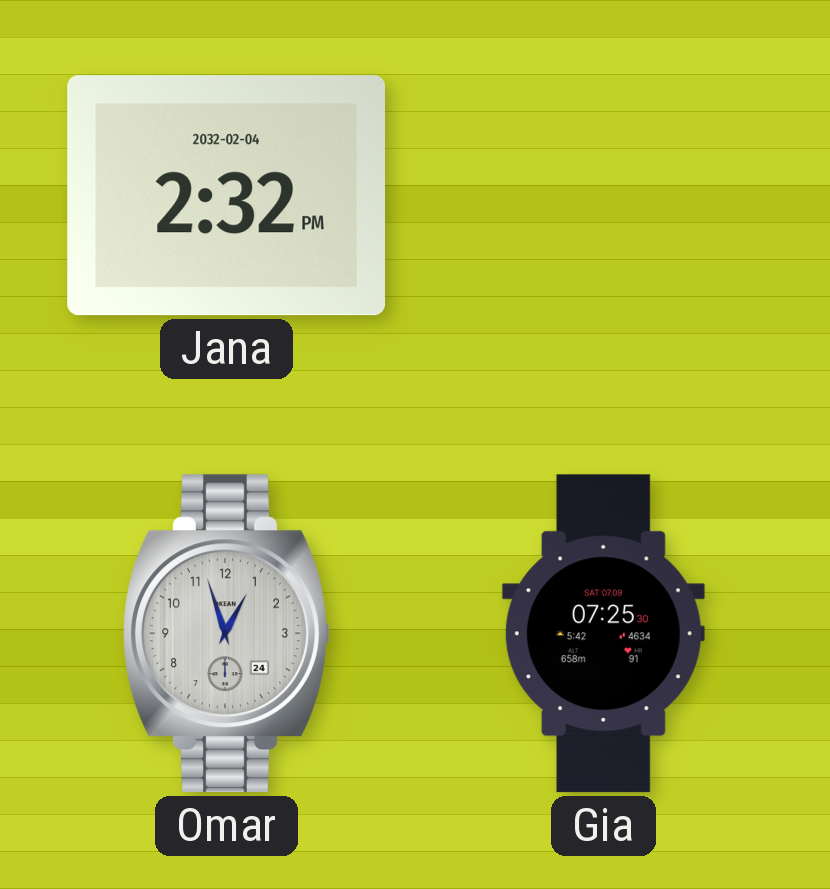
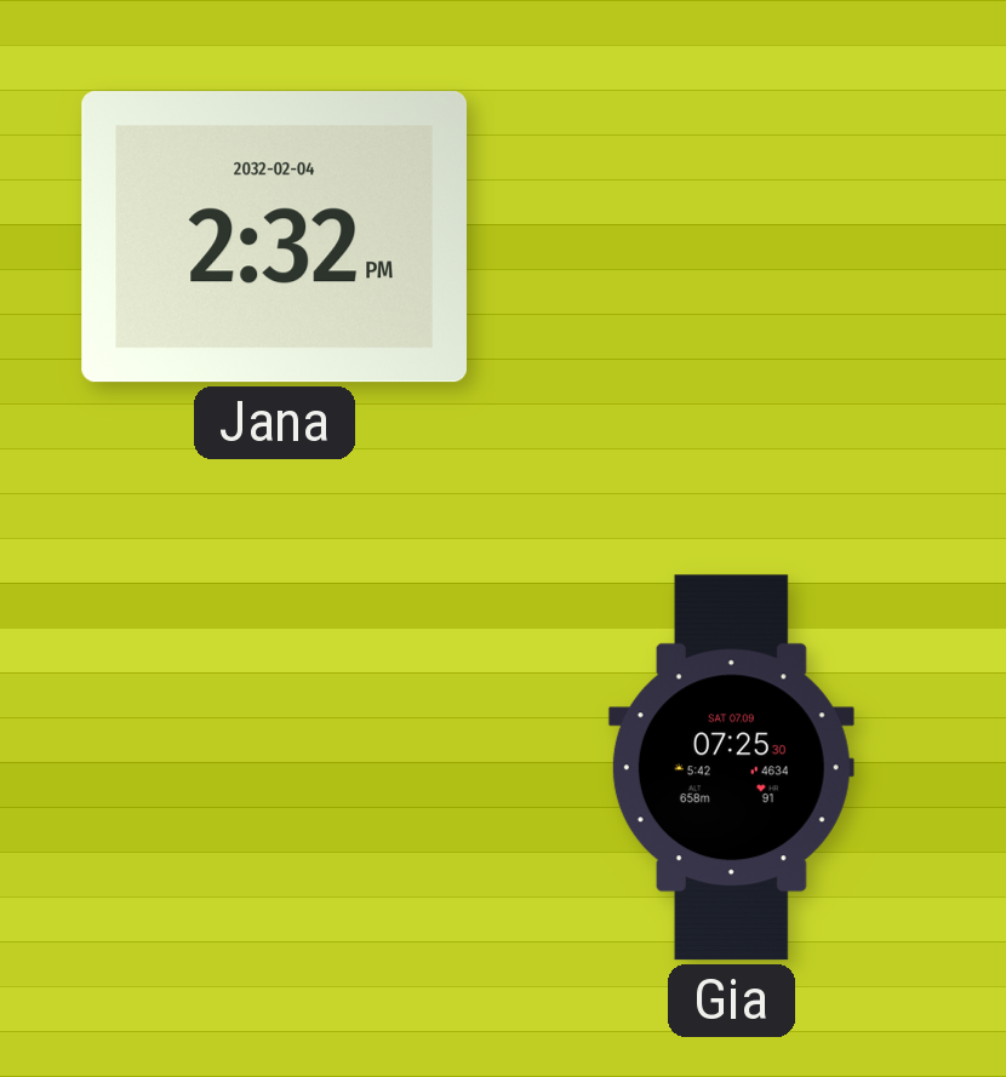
Omar: 12:57 -> none
